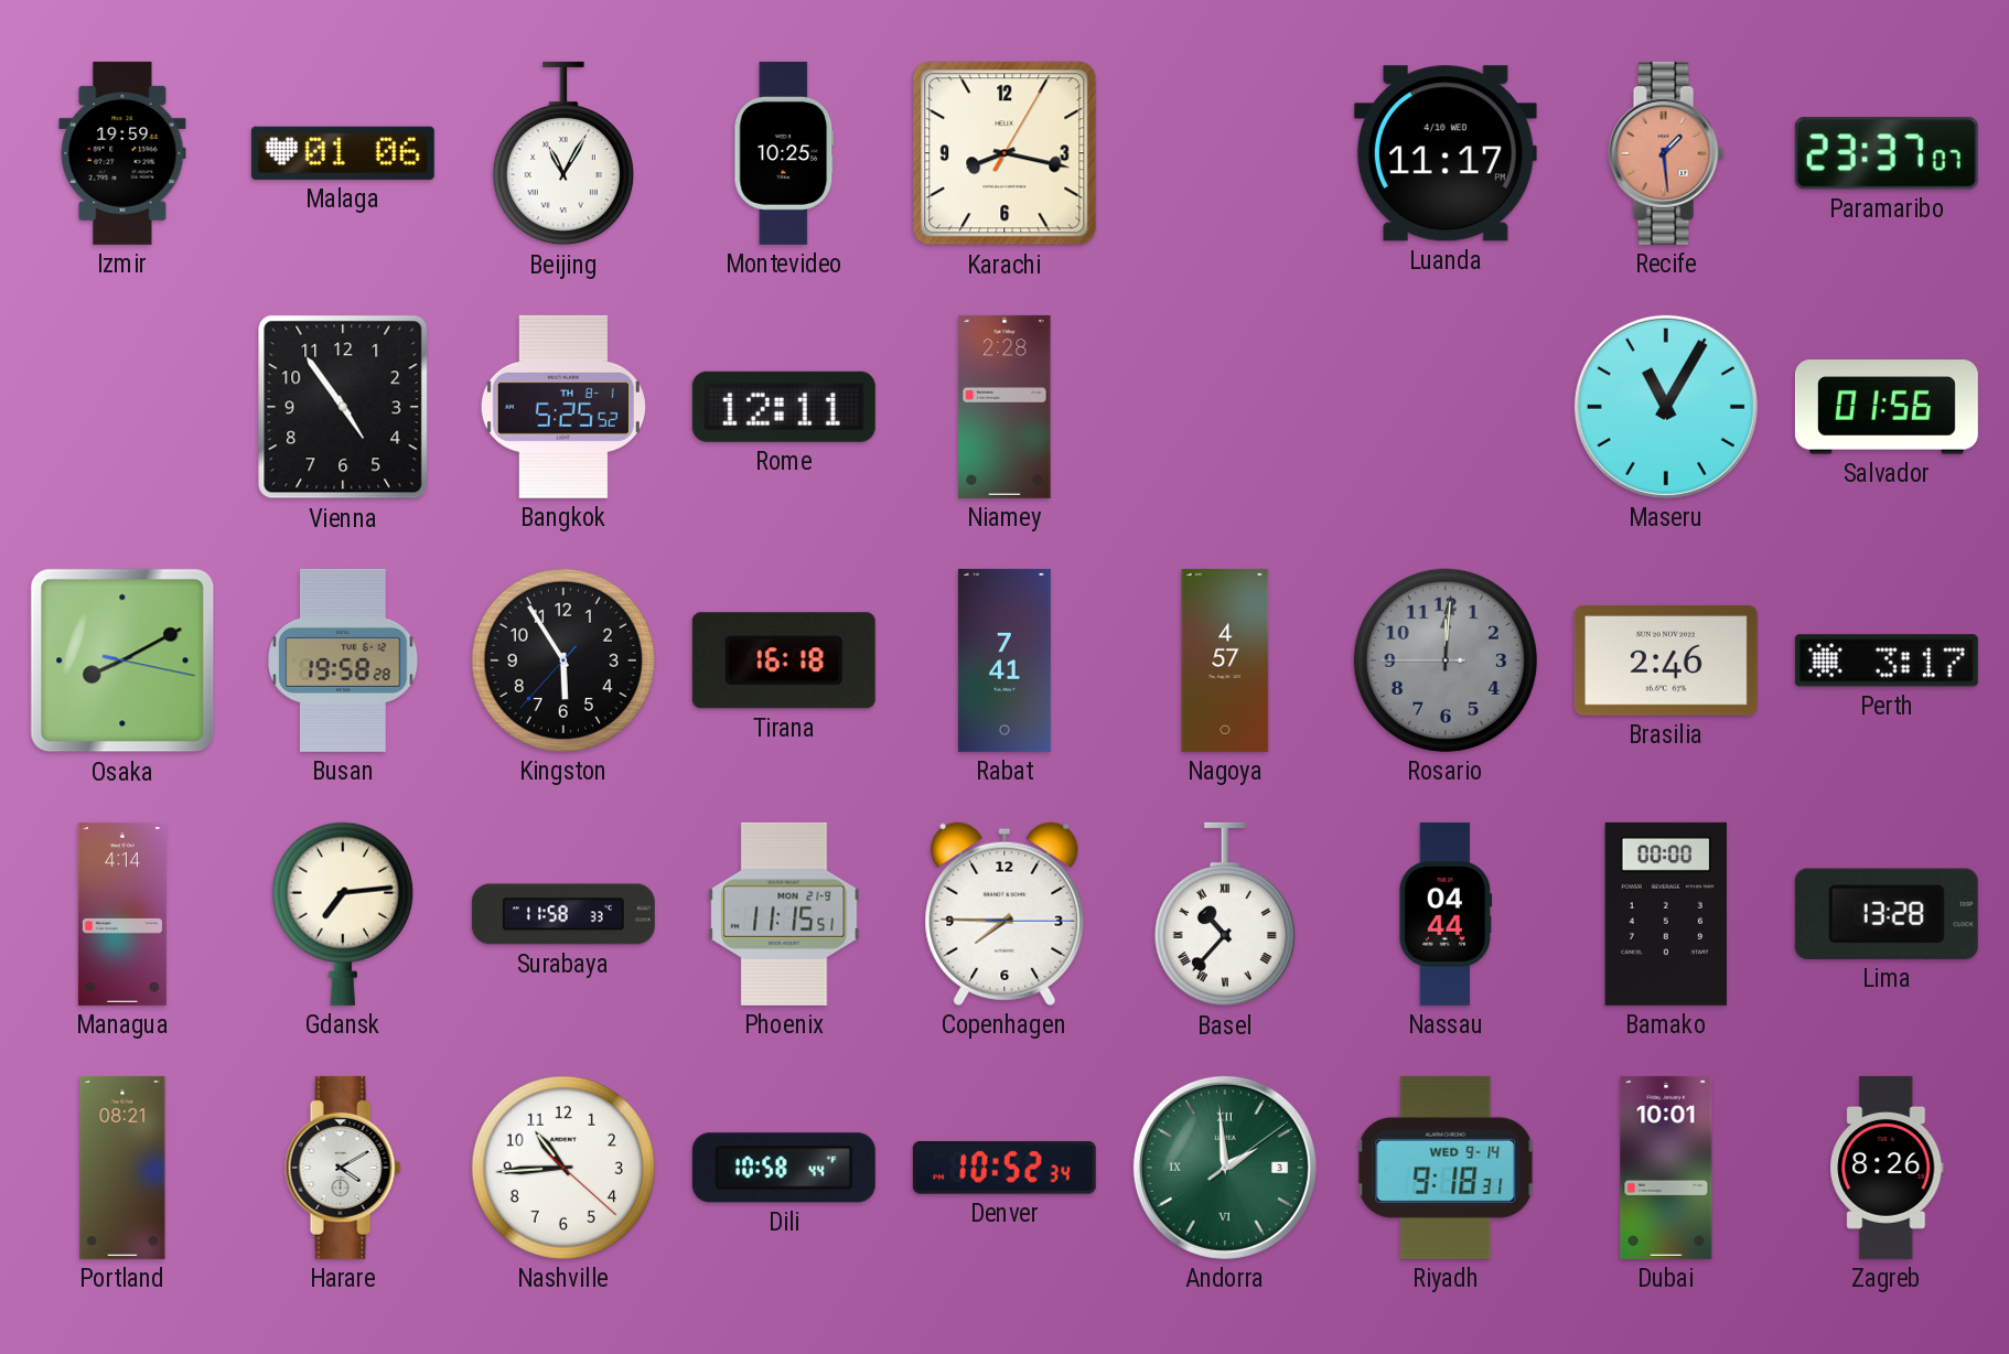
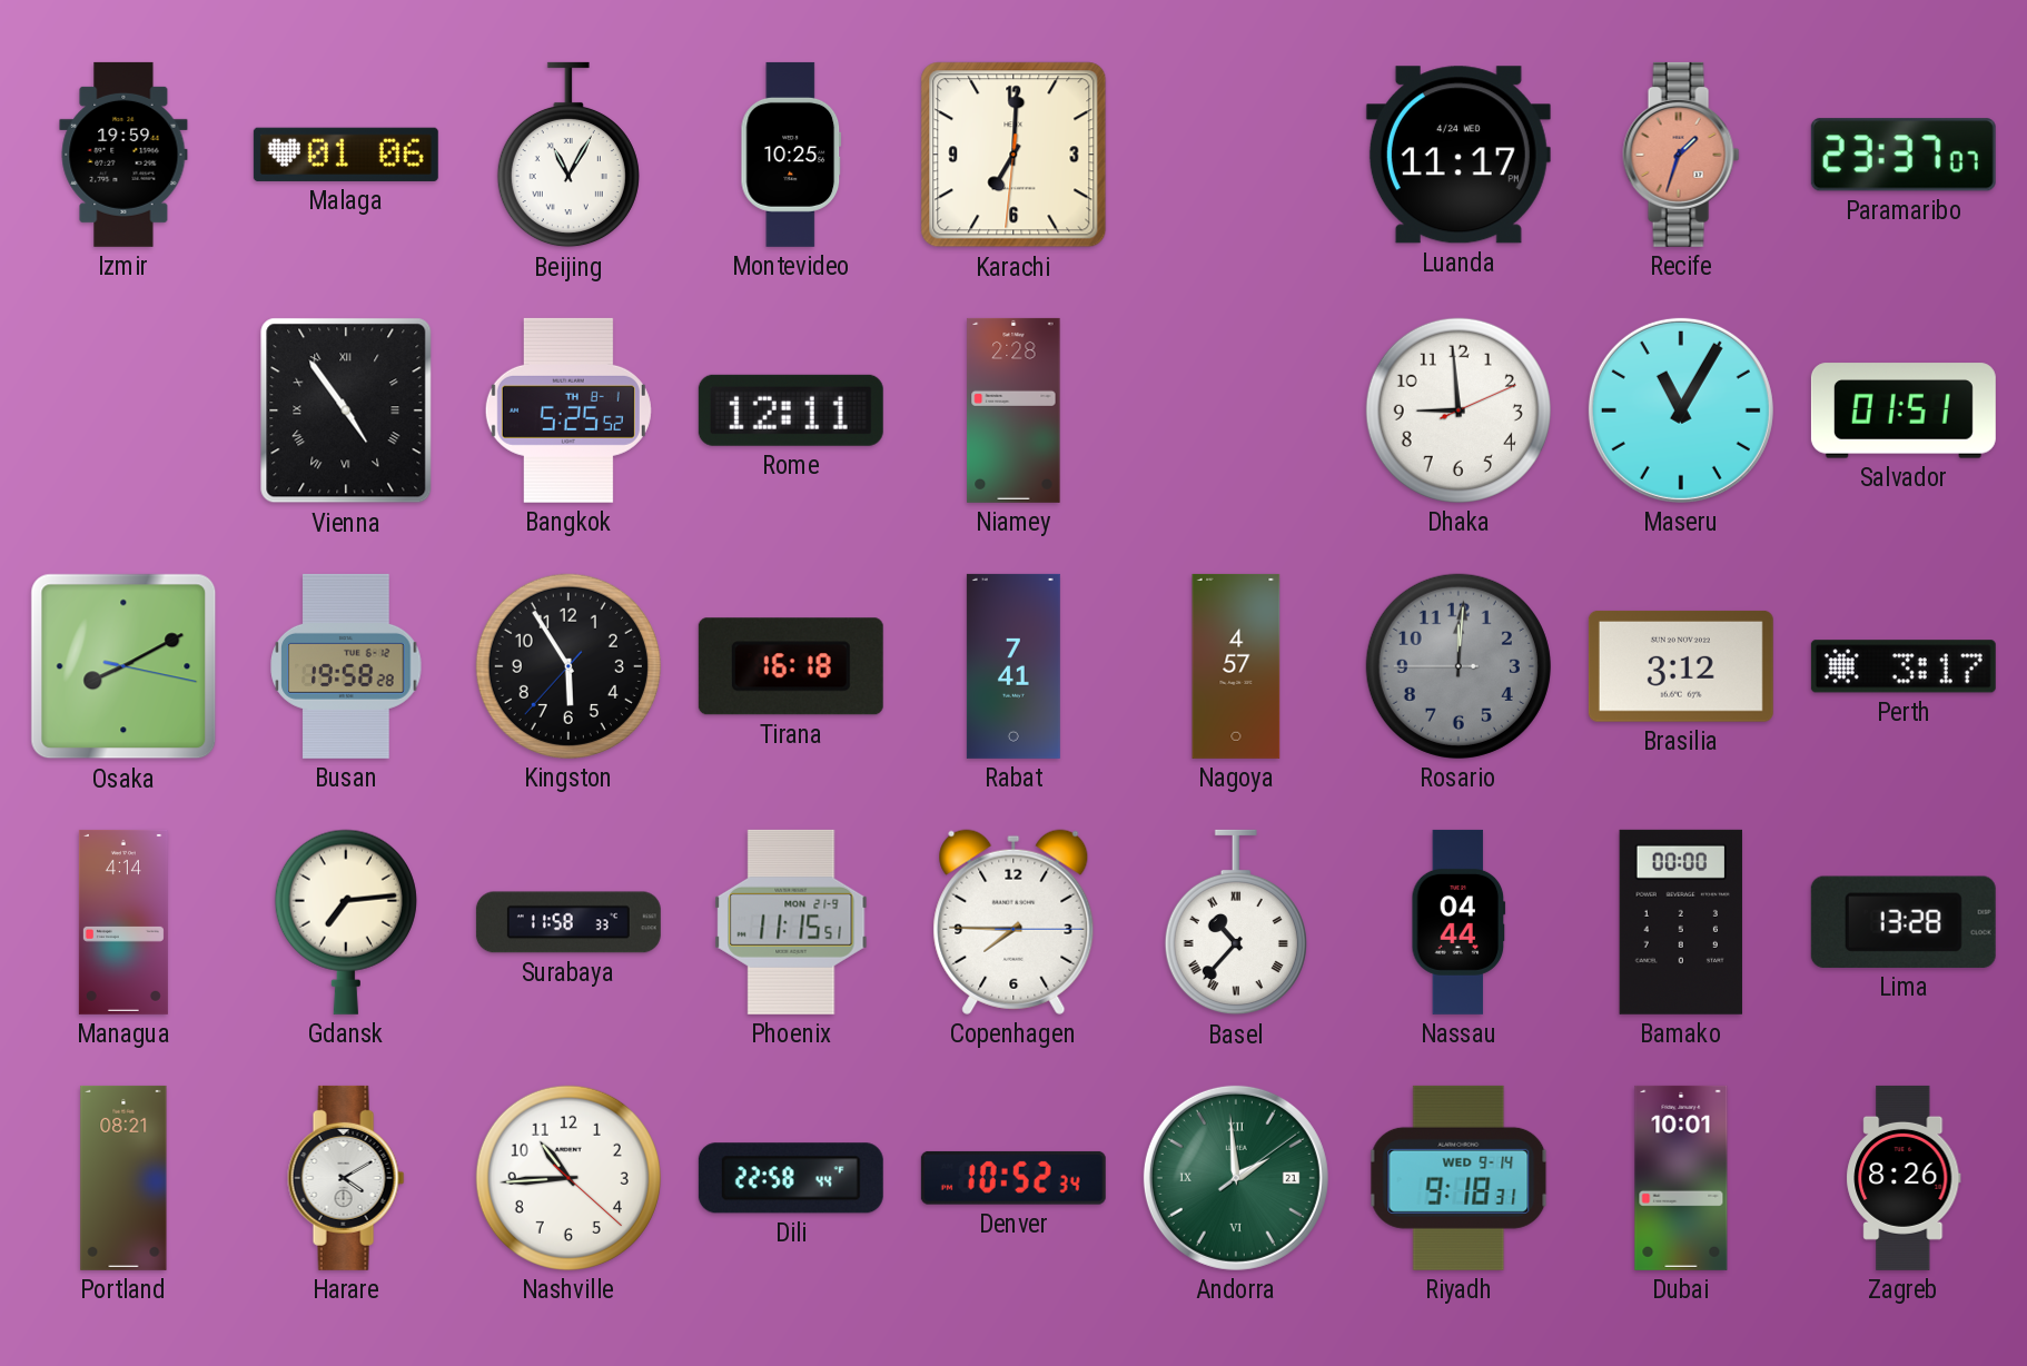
Karachi: 8:17 -> 7:00
Luanda date: 4/10 WED -> 4/24 WED
Recife: 1:29 -> 1:33
Vienna numerals: Arabic -> Roman
Dhaka: none -> 8:59
Salvador: 01:56 -> 01:51
Brasilia: 2:46 -> 3:12
Dili: 10:58 -> 22:58
Andorra date: 3 -> 21
